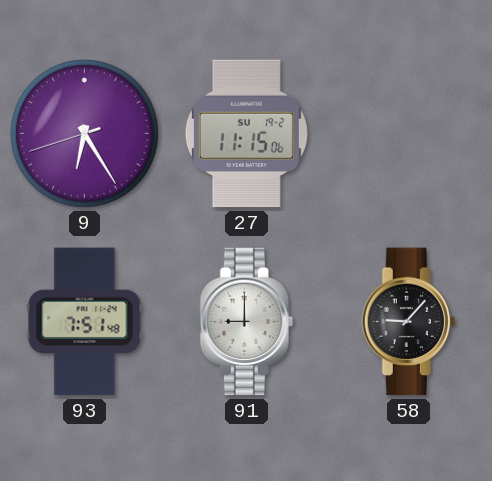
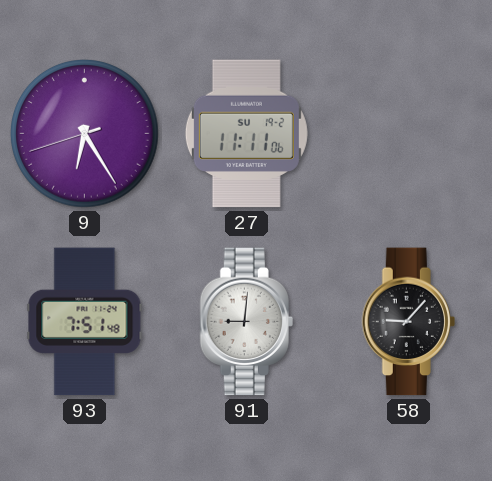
27: 11:15 -> 11:11
91: 9:00 -> 9:01
